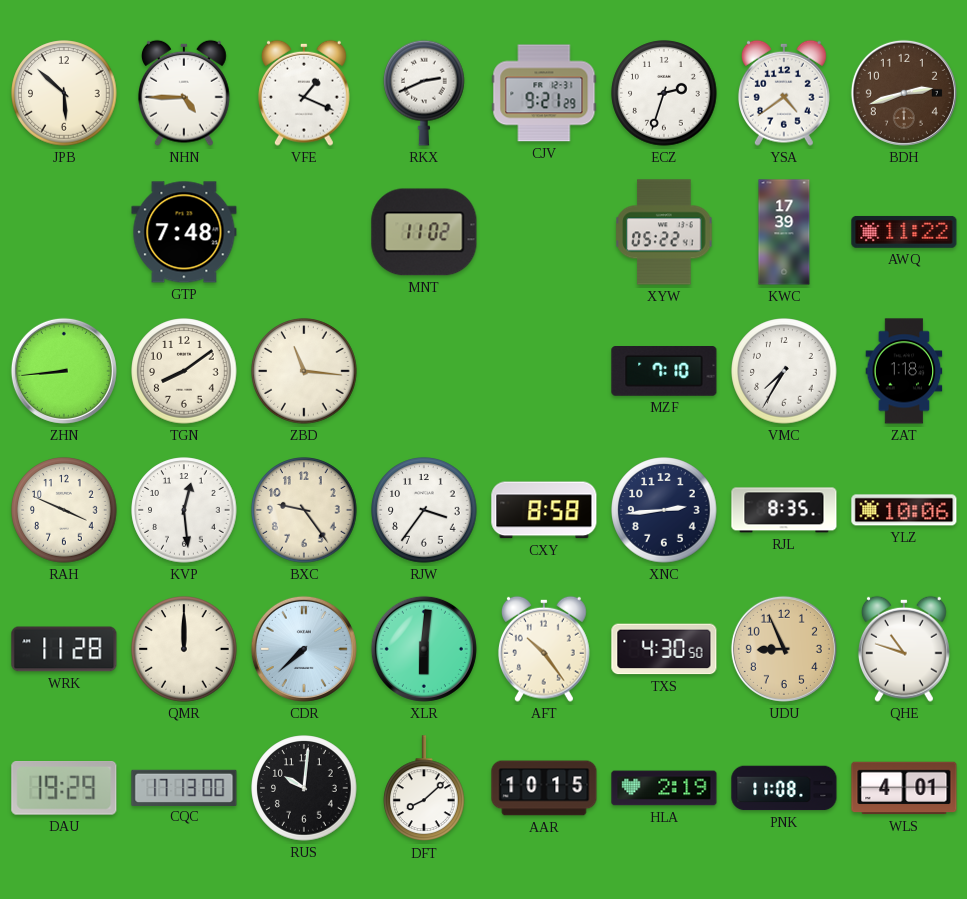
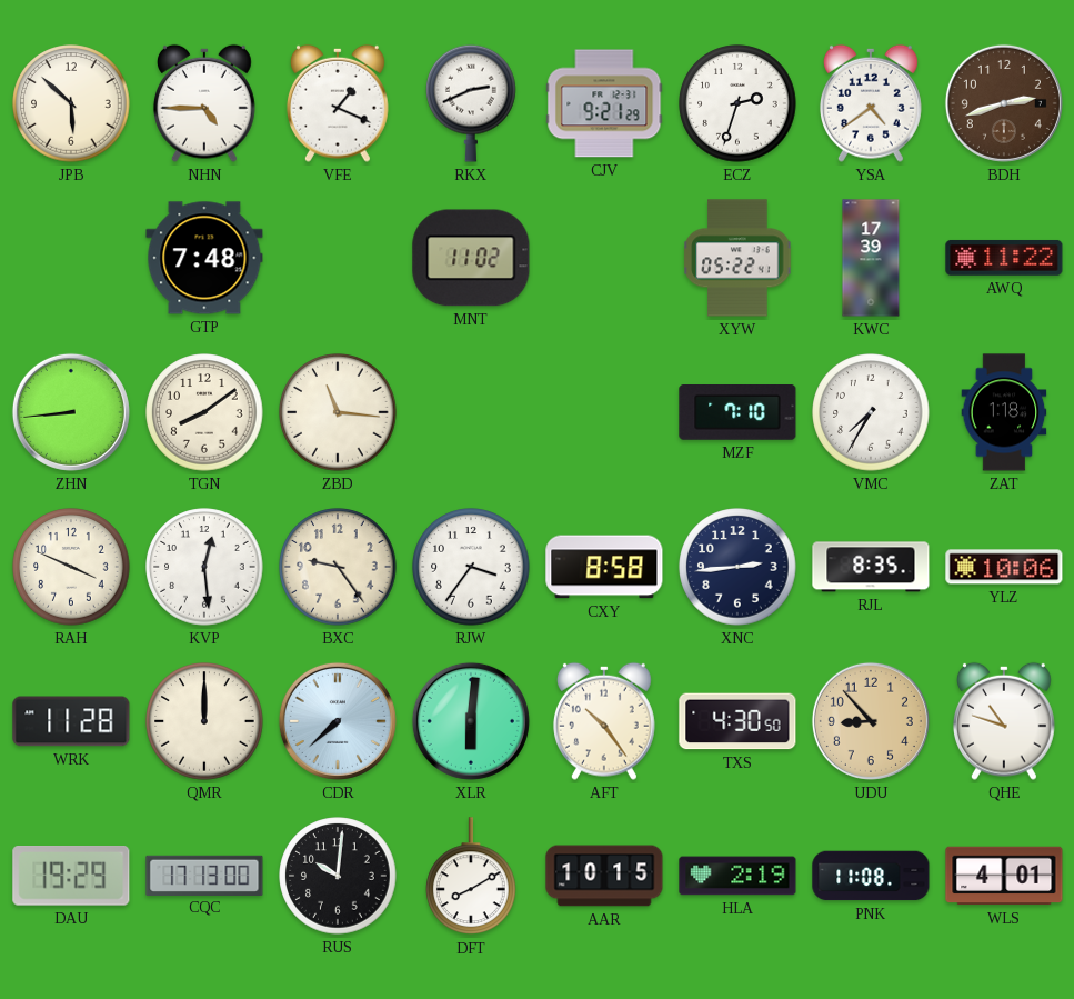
UDU: 8:56 -> 8:53
DFT: 8:08 -> 8:10
